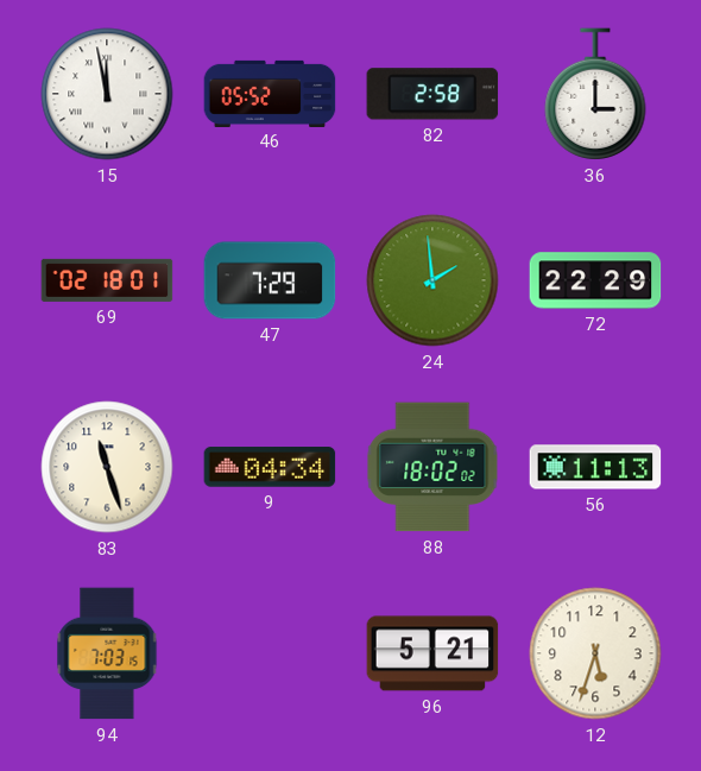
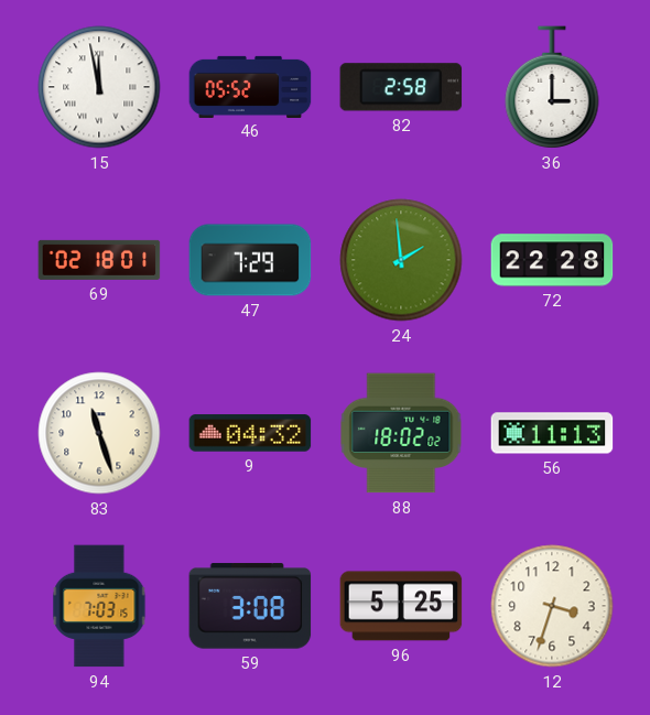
72: 22:29 -> 22:28
9: 04:34 -> 04:32
59: none -> 3:08
96: 5:21 -> 5:25
12: 5:33 -> 3:33
